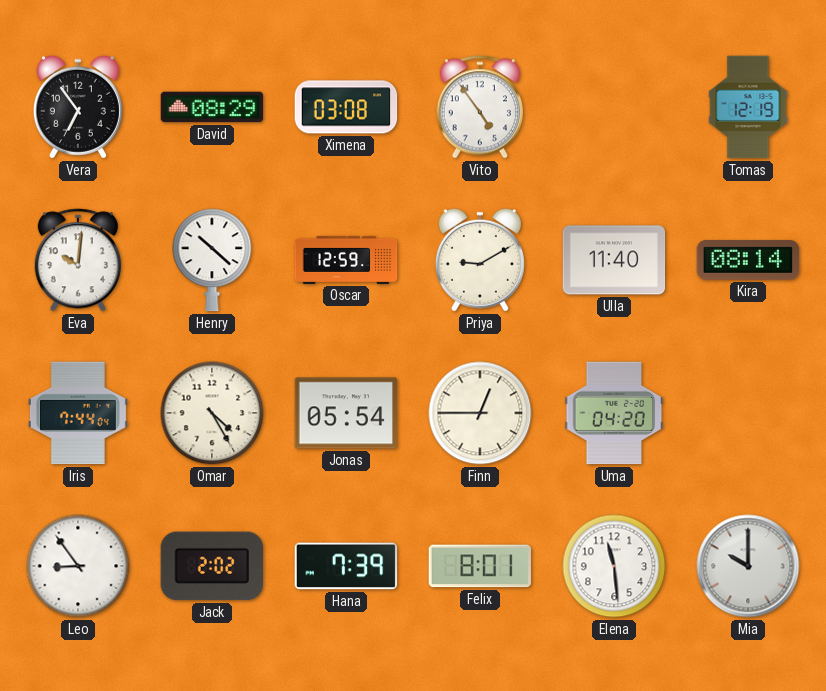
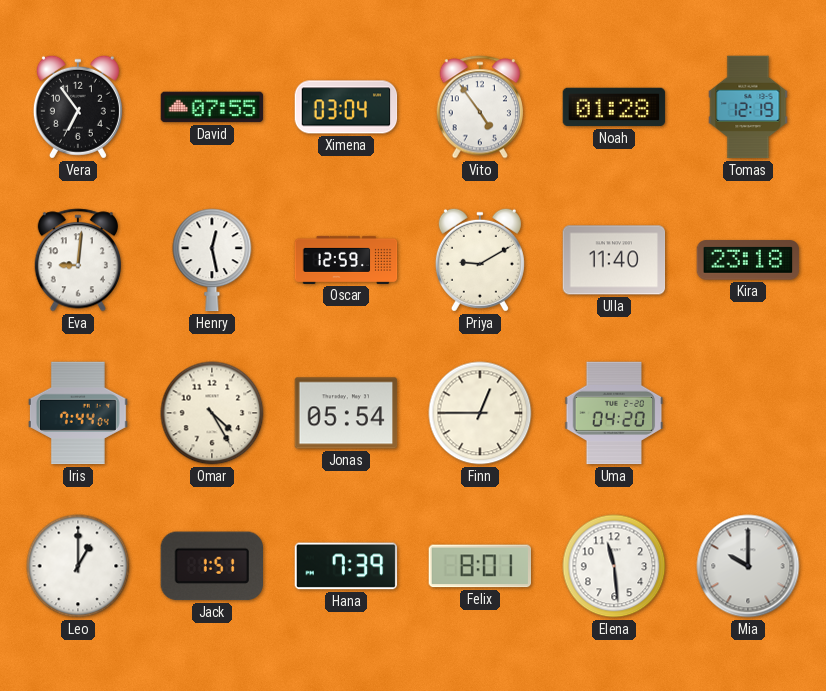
David: 08:29 -> 07:55
Ximena: 03:08 -> 03:04
Noah: none -> 01:28
Eva: 10:01 -> 9:01
Henry: 10:22 -> 12:28
Kira: 08:14 -> 23:18
Leo: 8:54 -> 1:00
Jack: 2:02 -> 1:51
